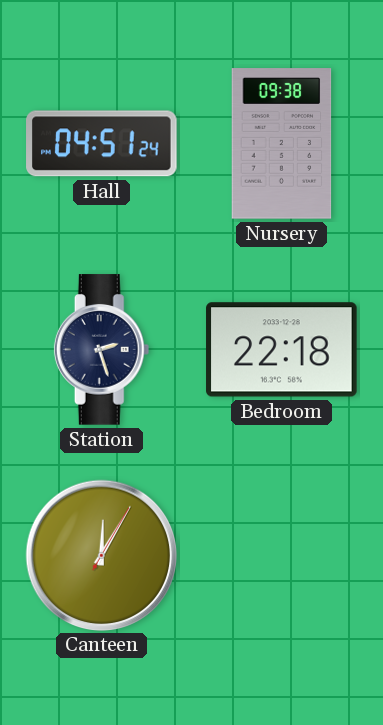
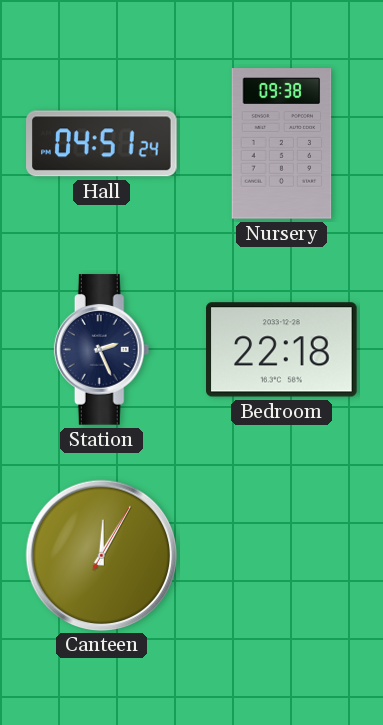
Station: 2:27 -> 2:26
